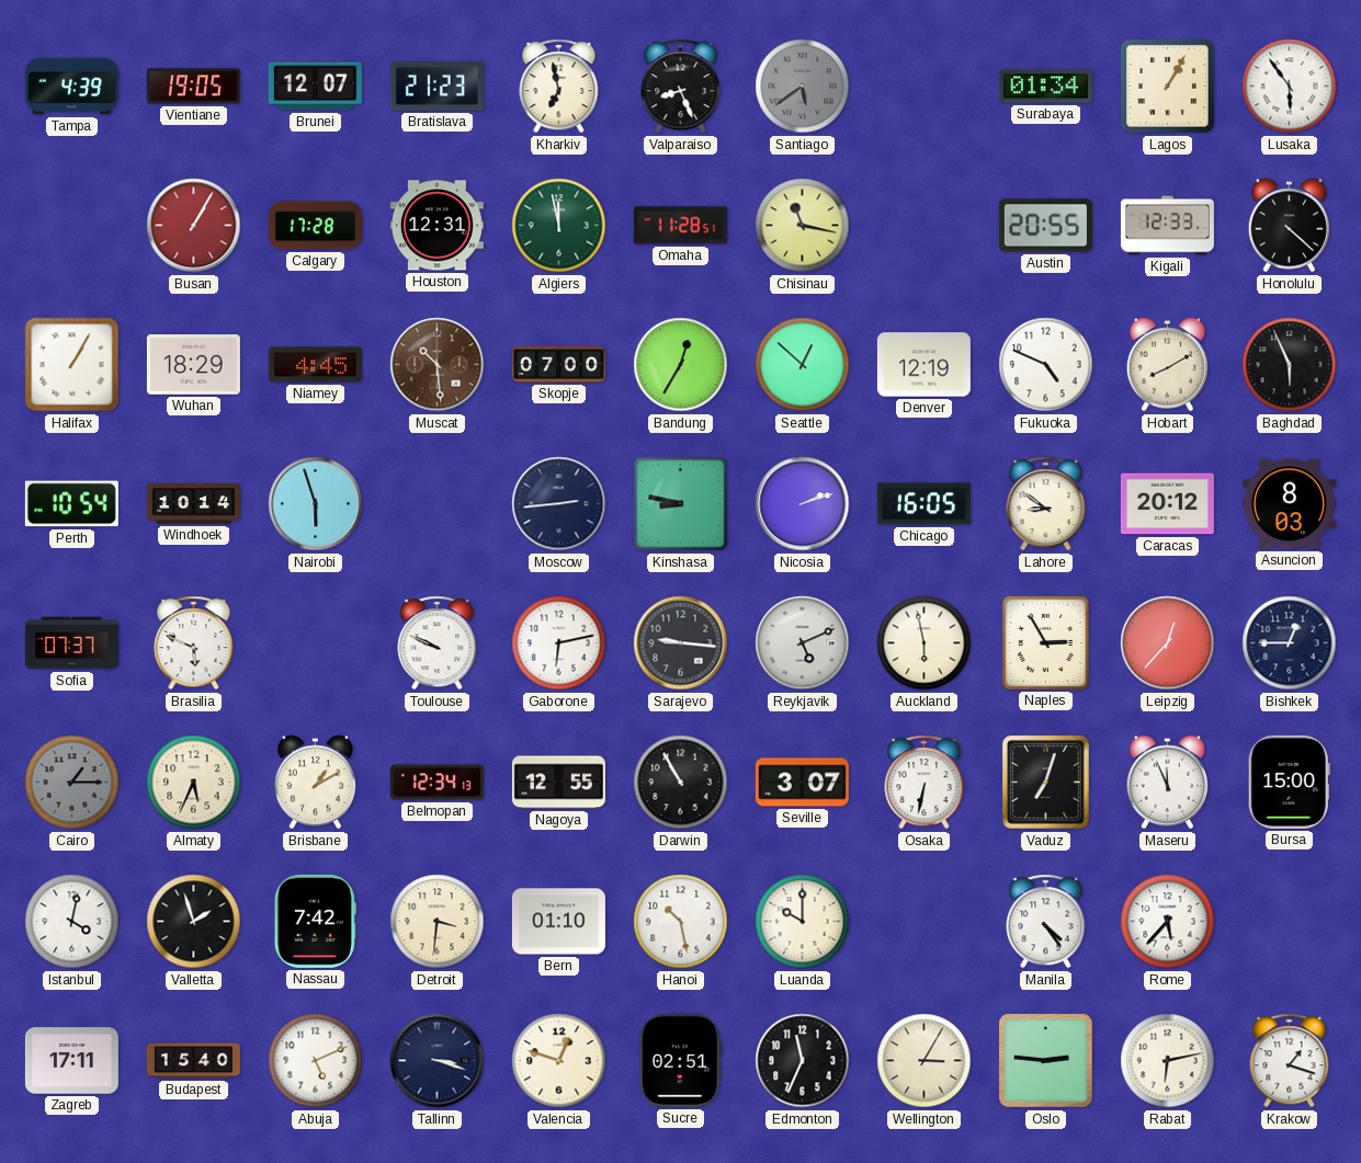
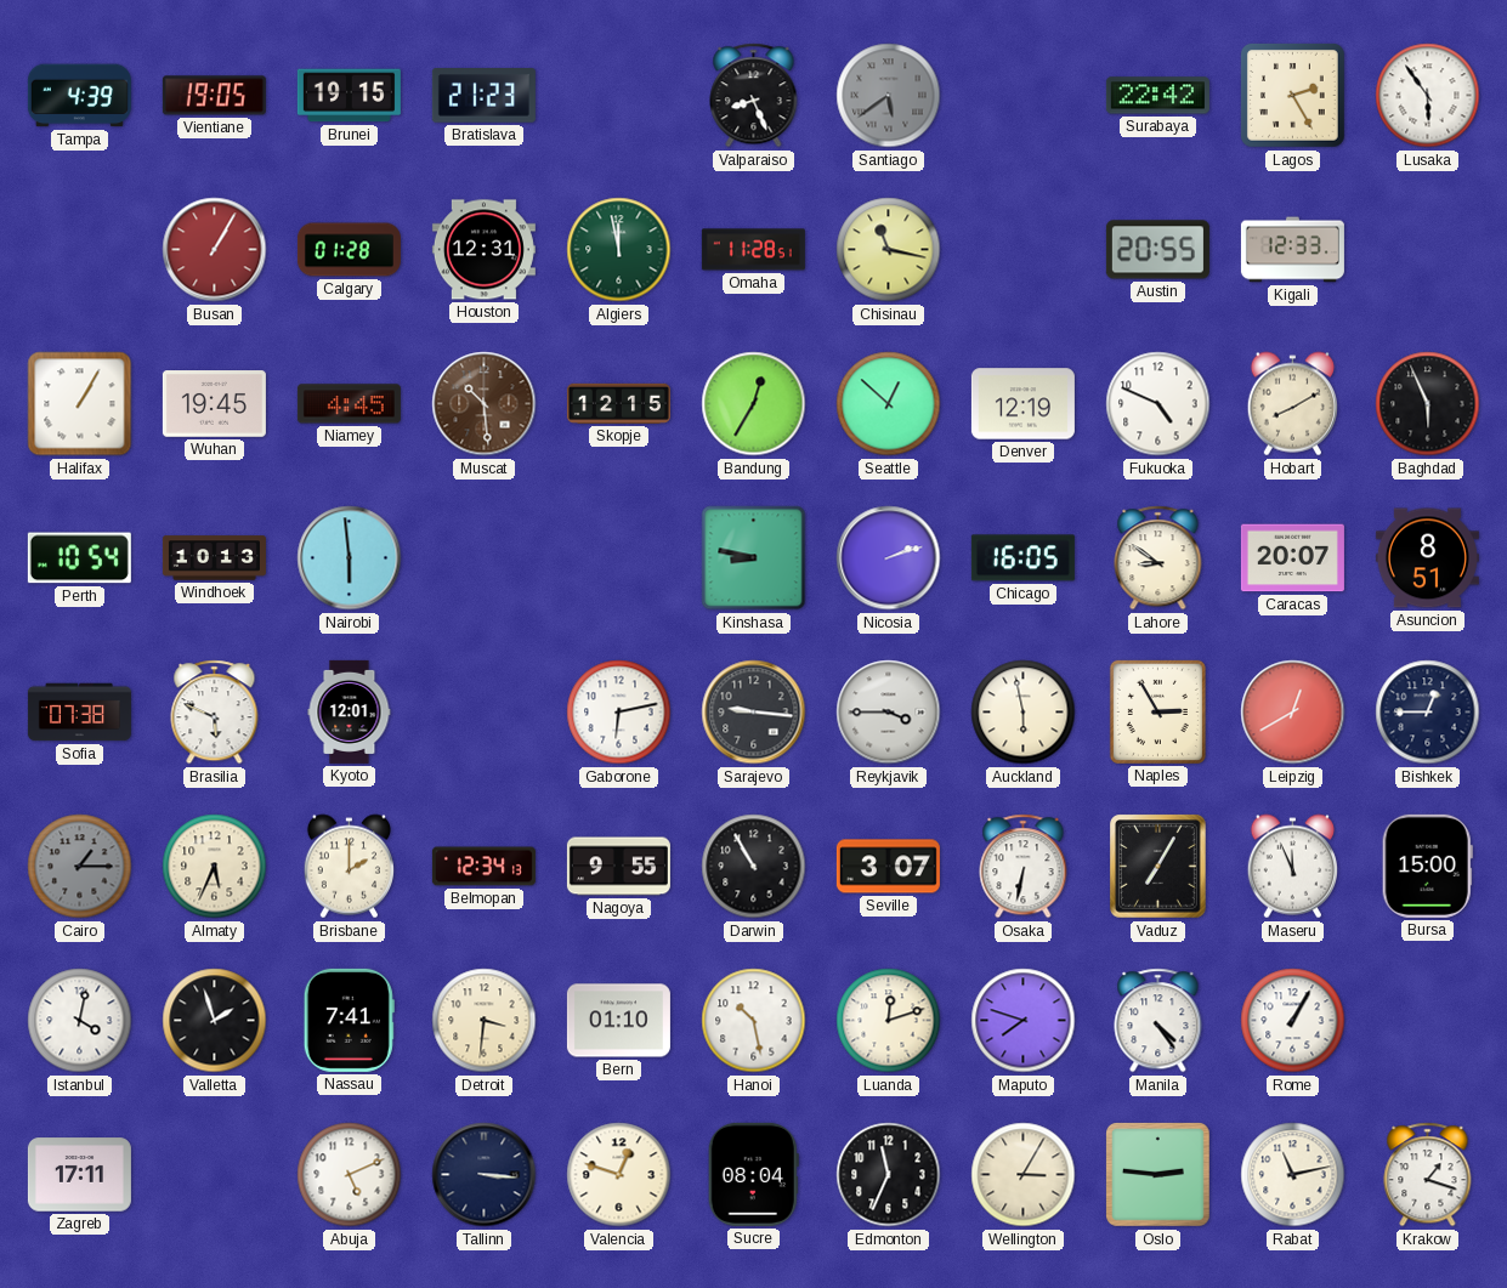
Brunei: 12:07 -> 19:15
Kharkiv: 6:58 -> none
Surabaya: 01:34 -> 22:42
Lagos: 1:05 -> 2:25
Calgary: 17:28 -> 01:28
Honolulu: 4:22 -> none
Wuhan: 18:29 -> 19:45
Skopje: 07:00 -> 12:15
Windhoek: 10:14 -> 10:13
Nairobi: 5:57 -> 5:59
Moscow: 2:44 -> none
Caracas: 20:12 -> 20:07
Asuncion: 8:03 -> 8:51
Sofia: 07:37 -> 07:38
Kyoto: none -> 12:01
Toulouse: 9:49 -> none
Reykjavik: 5:11 -> 3:45
Leipzig: 12:37 -> 12:40
Brisbane: 1:10 -> 2:00
Nagoya: 12:55 -> 9:55
Vaduz: 7:03 -> 7:05
Nassau: 7:42 -> 7:41
Luanda: 10:00 -> 12:12
Maputo: none -> 7:48
Rome: 5:37 -> 1:05
Budapest: 15:40 -> none
Tallinn: 3:18 -> 3:16
Sucre: 02:51 -> 08:04
Rabat: 6:13 -> 11:13
